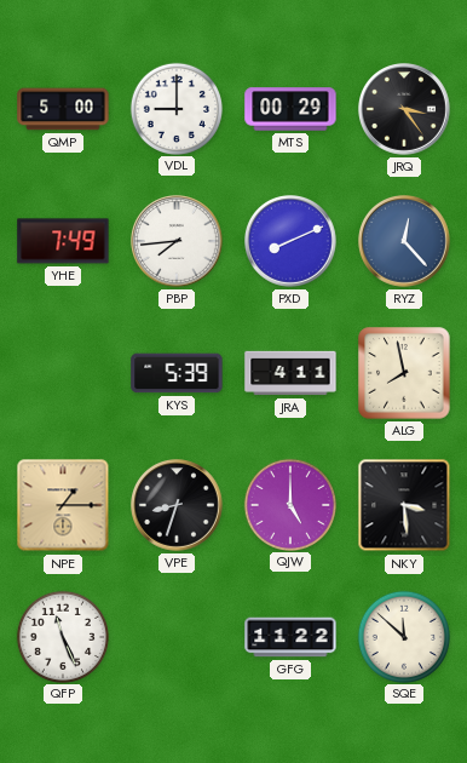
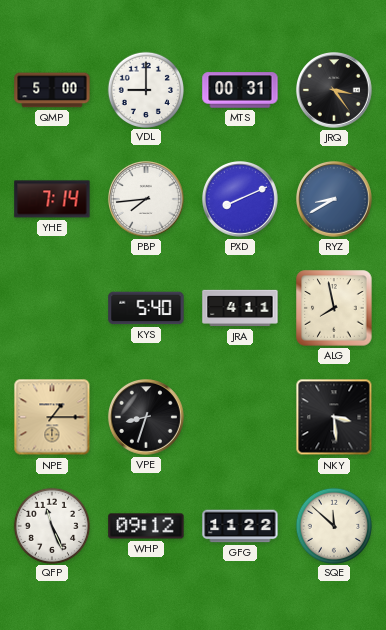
MTS: 00:29 -> 00:31
YHE: 7:49 -> 7:14
RYZ: 12:23 -> 8:40
KYS: 5:39 -> 5:40
QJW: 5:00 -> none
WHP: none -> 09:12
